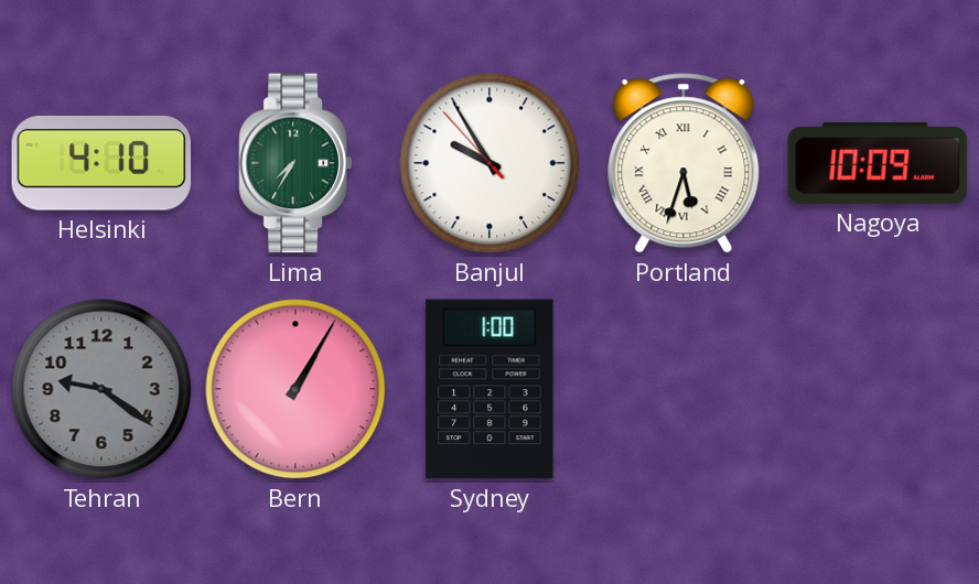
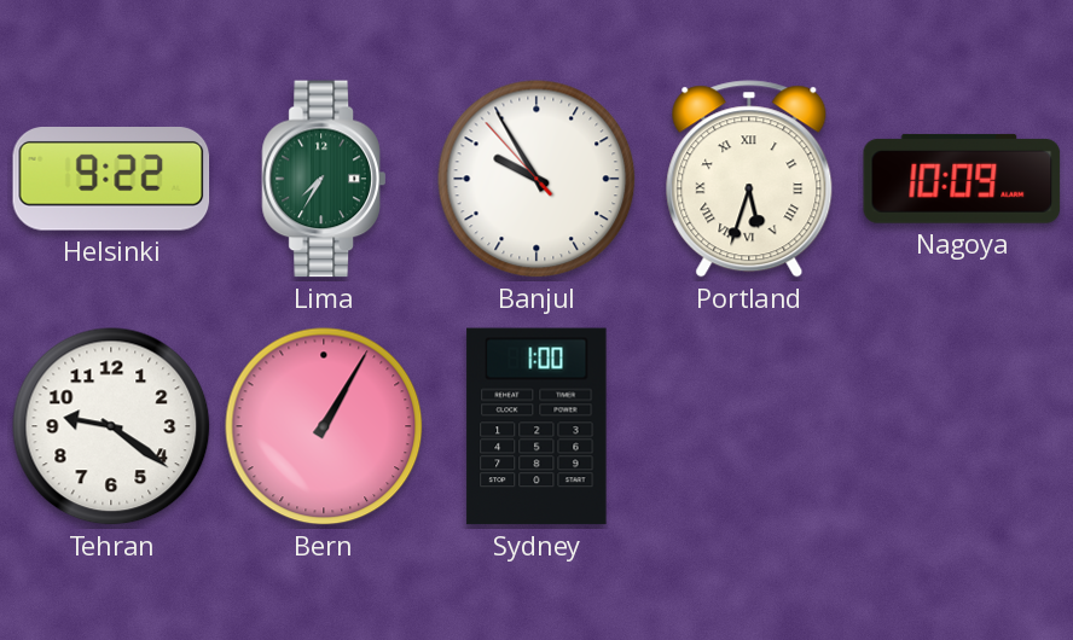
Helsinki: 4:10 -> 9:22
Tehran dial: grey -> white
